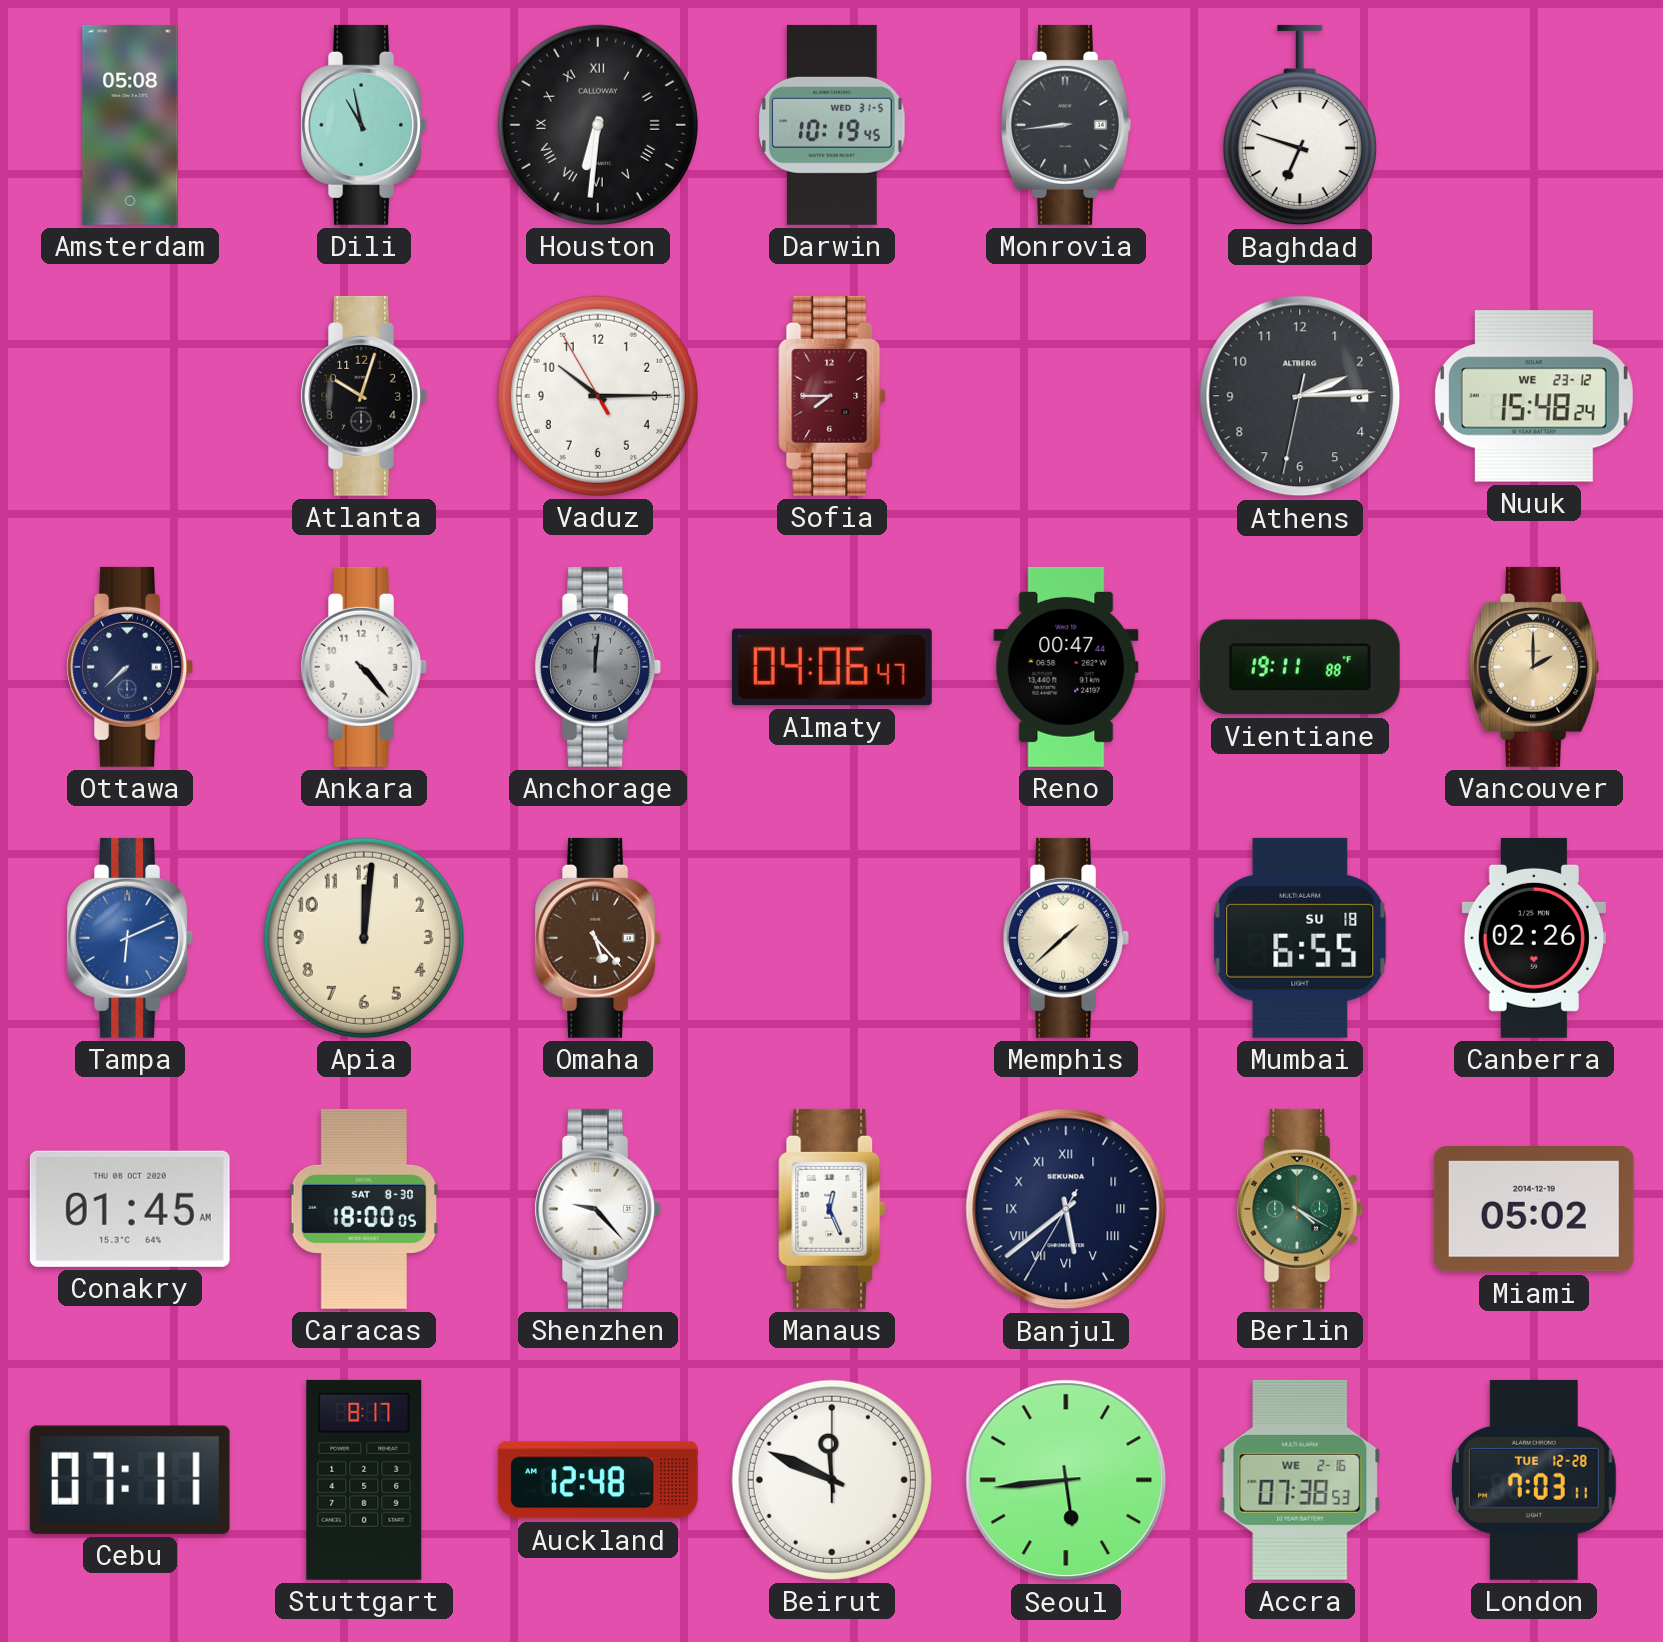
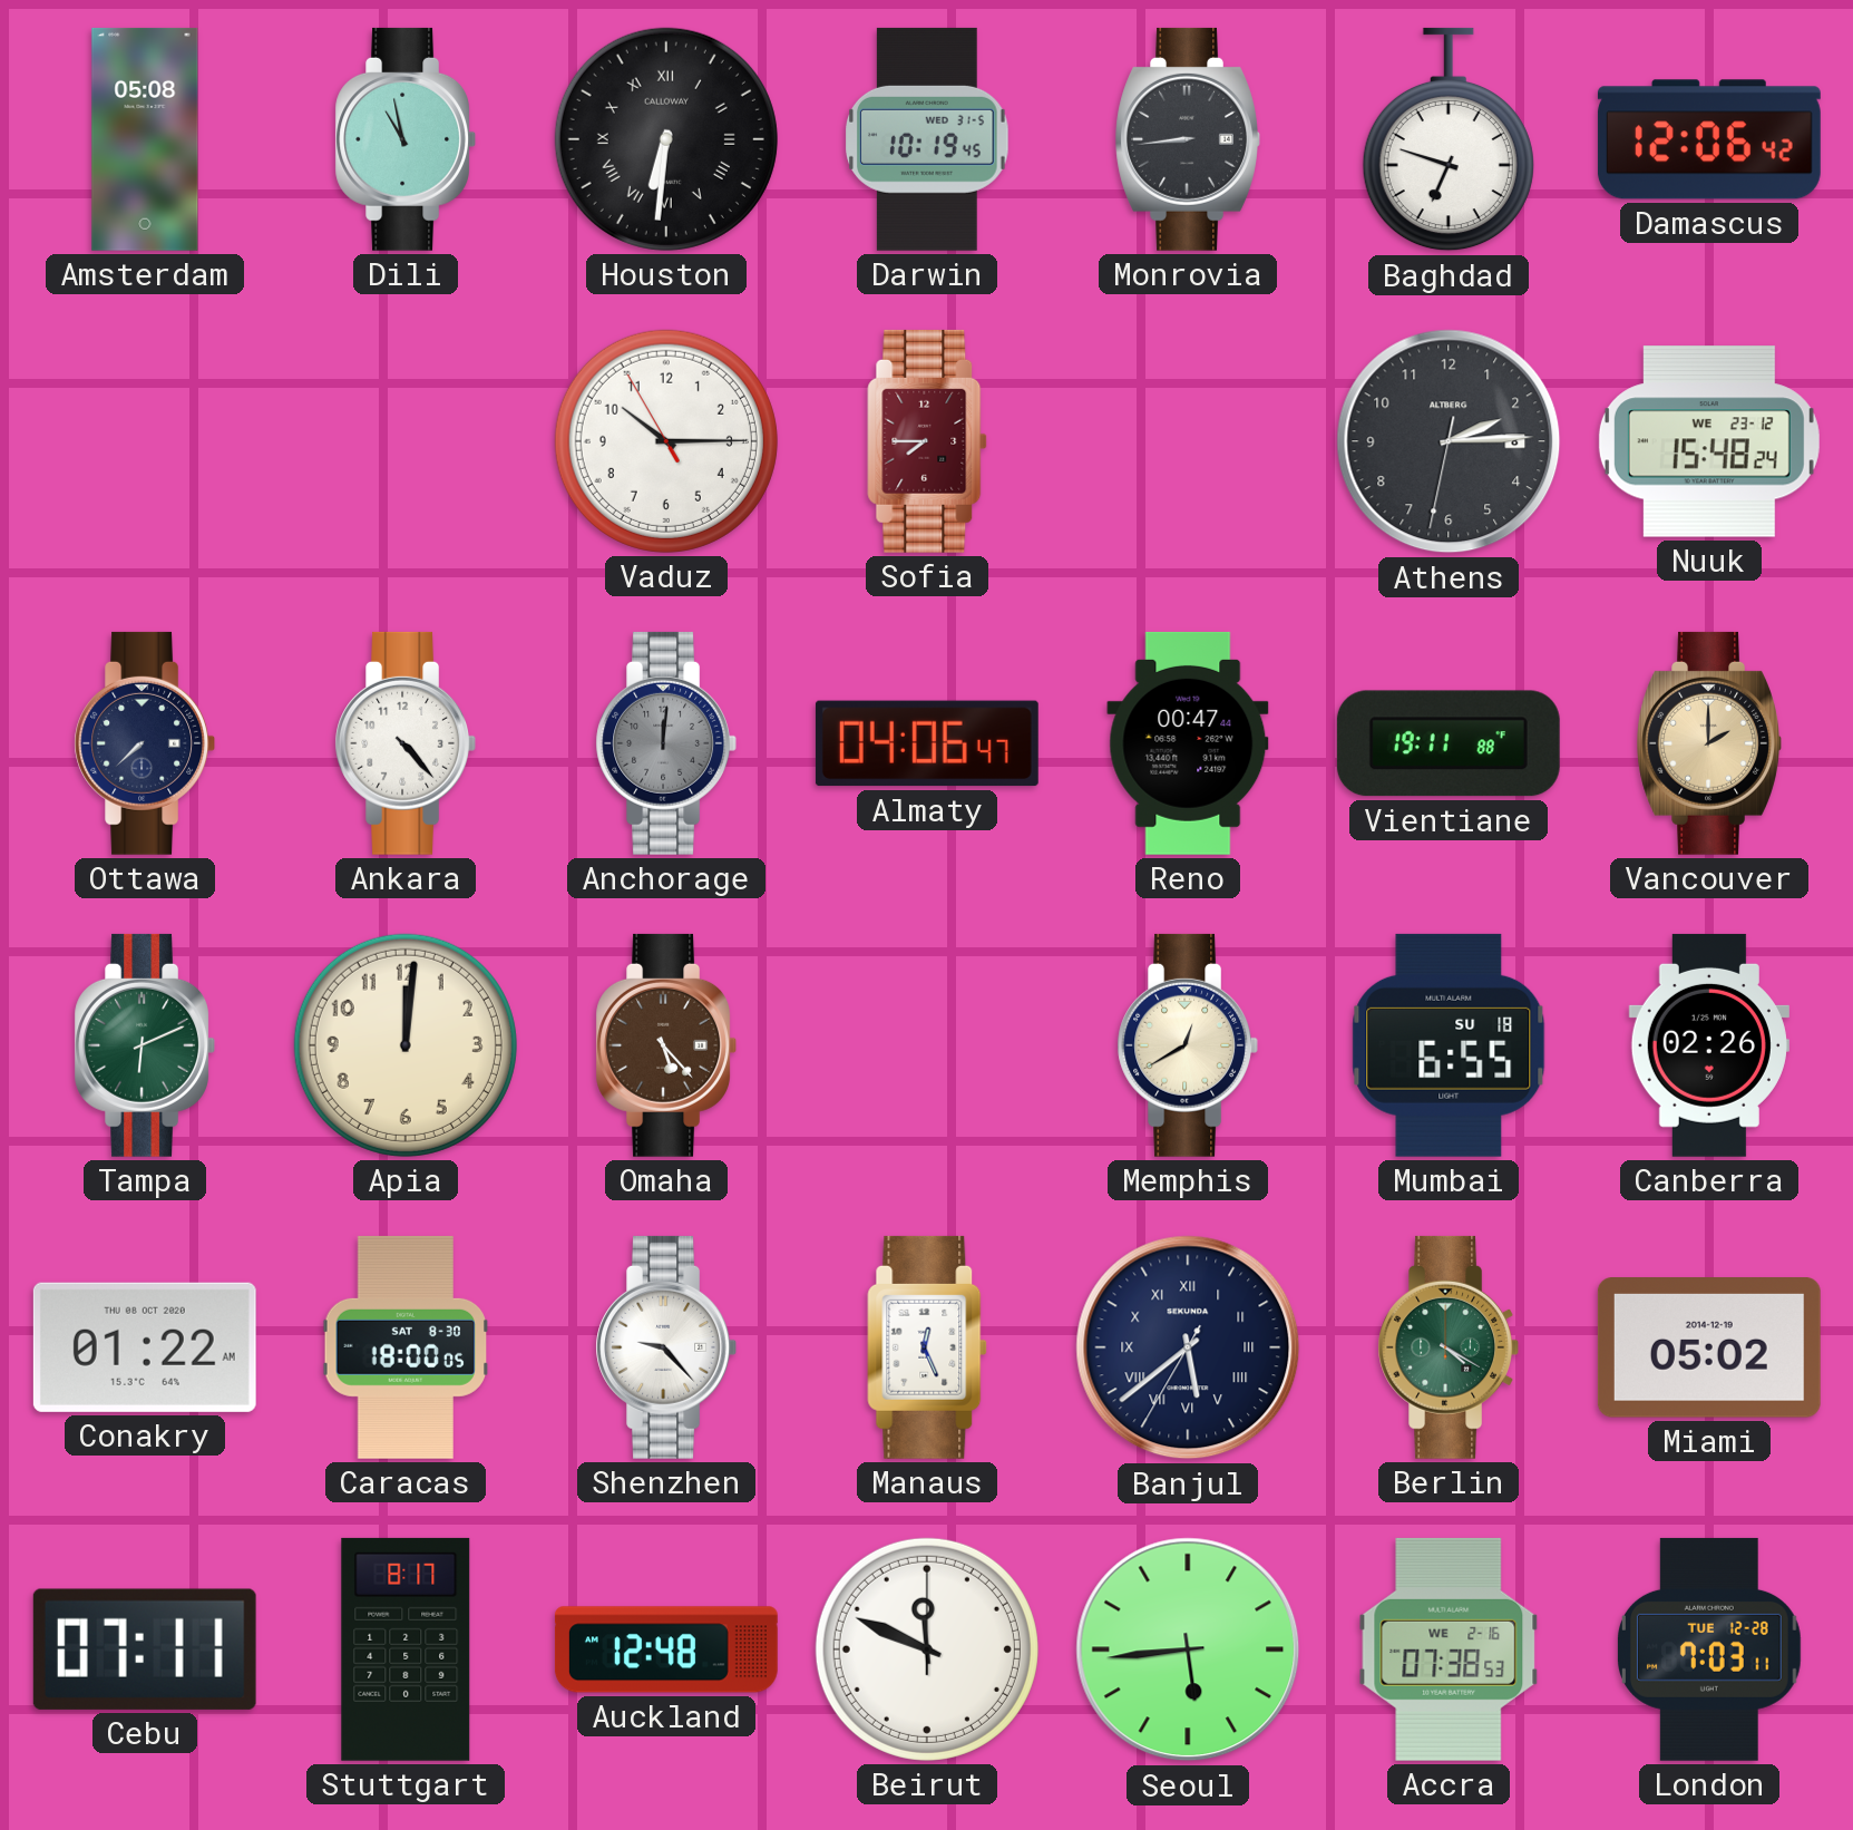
Damascus: none -> 12:06
Atlanta: 10:03 -> none
Tampa dial: blue -> green
Memphis: 1:38 -> 12:40
Conakry: 01:45 -> 01:22
